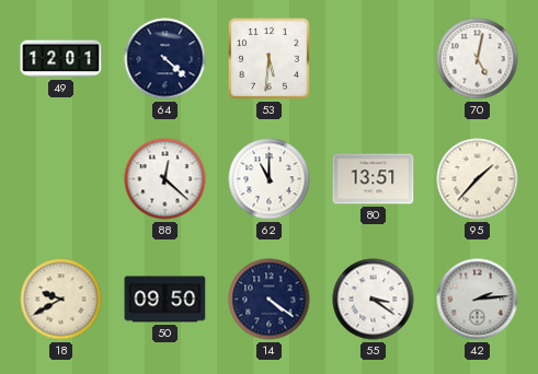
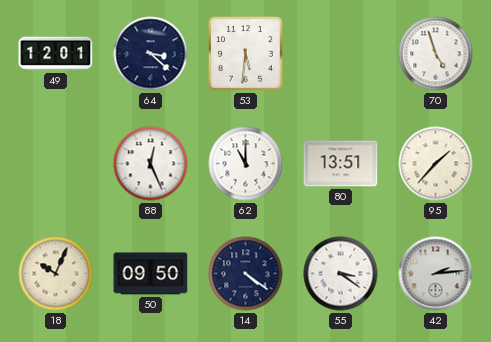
64: 4:22 -> 3:22
70: 5:02 -> 4:57
88: 12:22 -> 12:26
18: 9:40 -> 10:04
